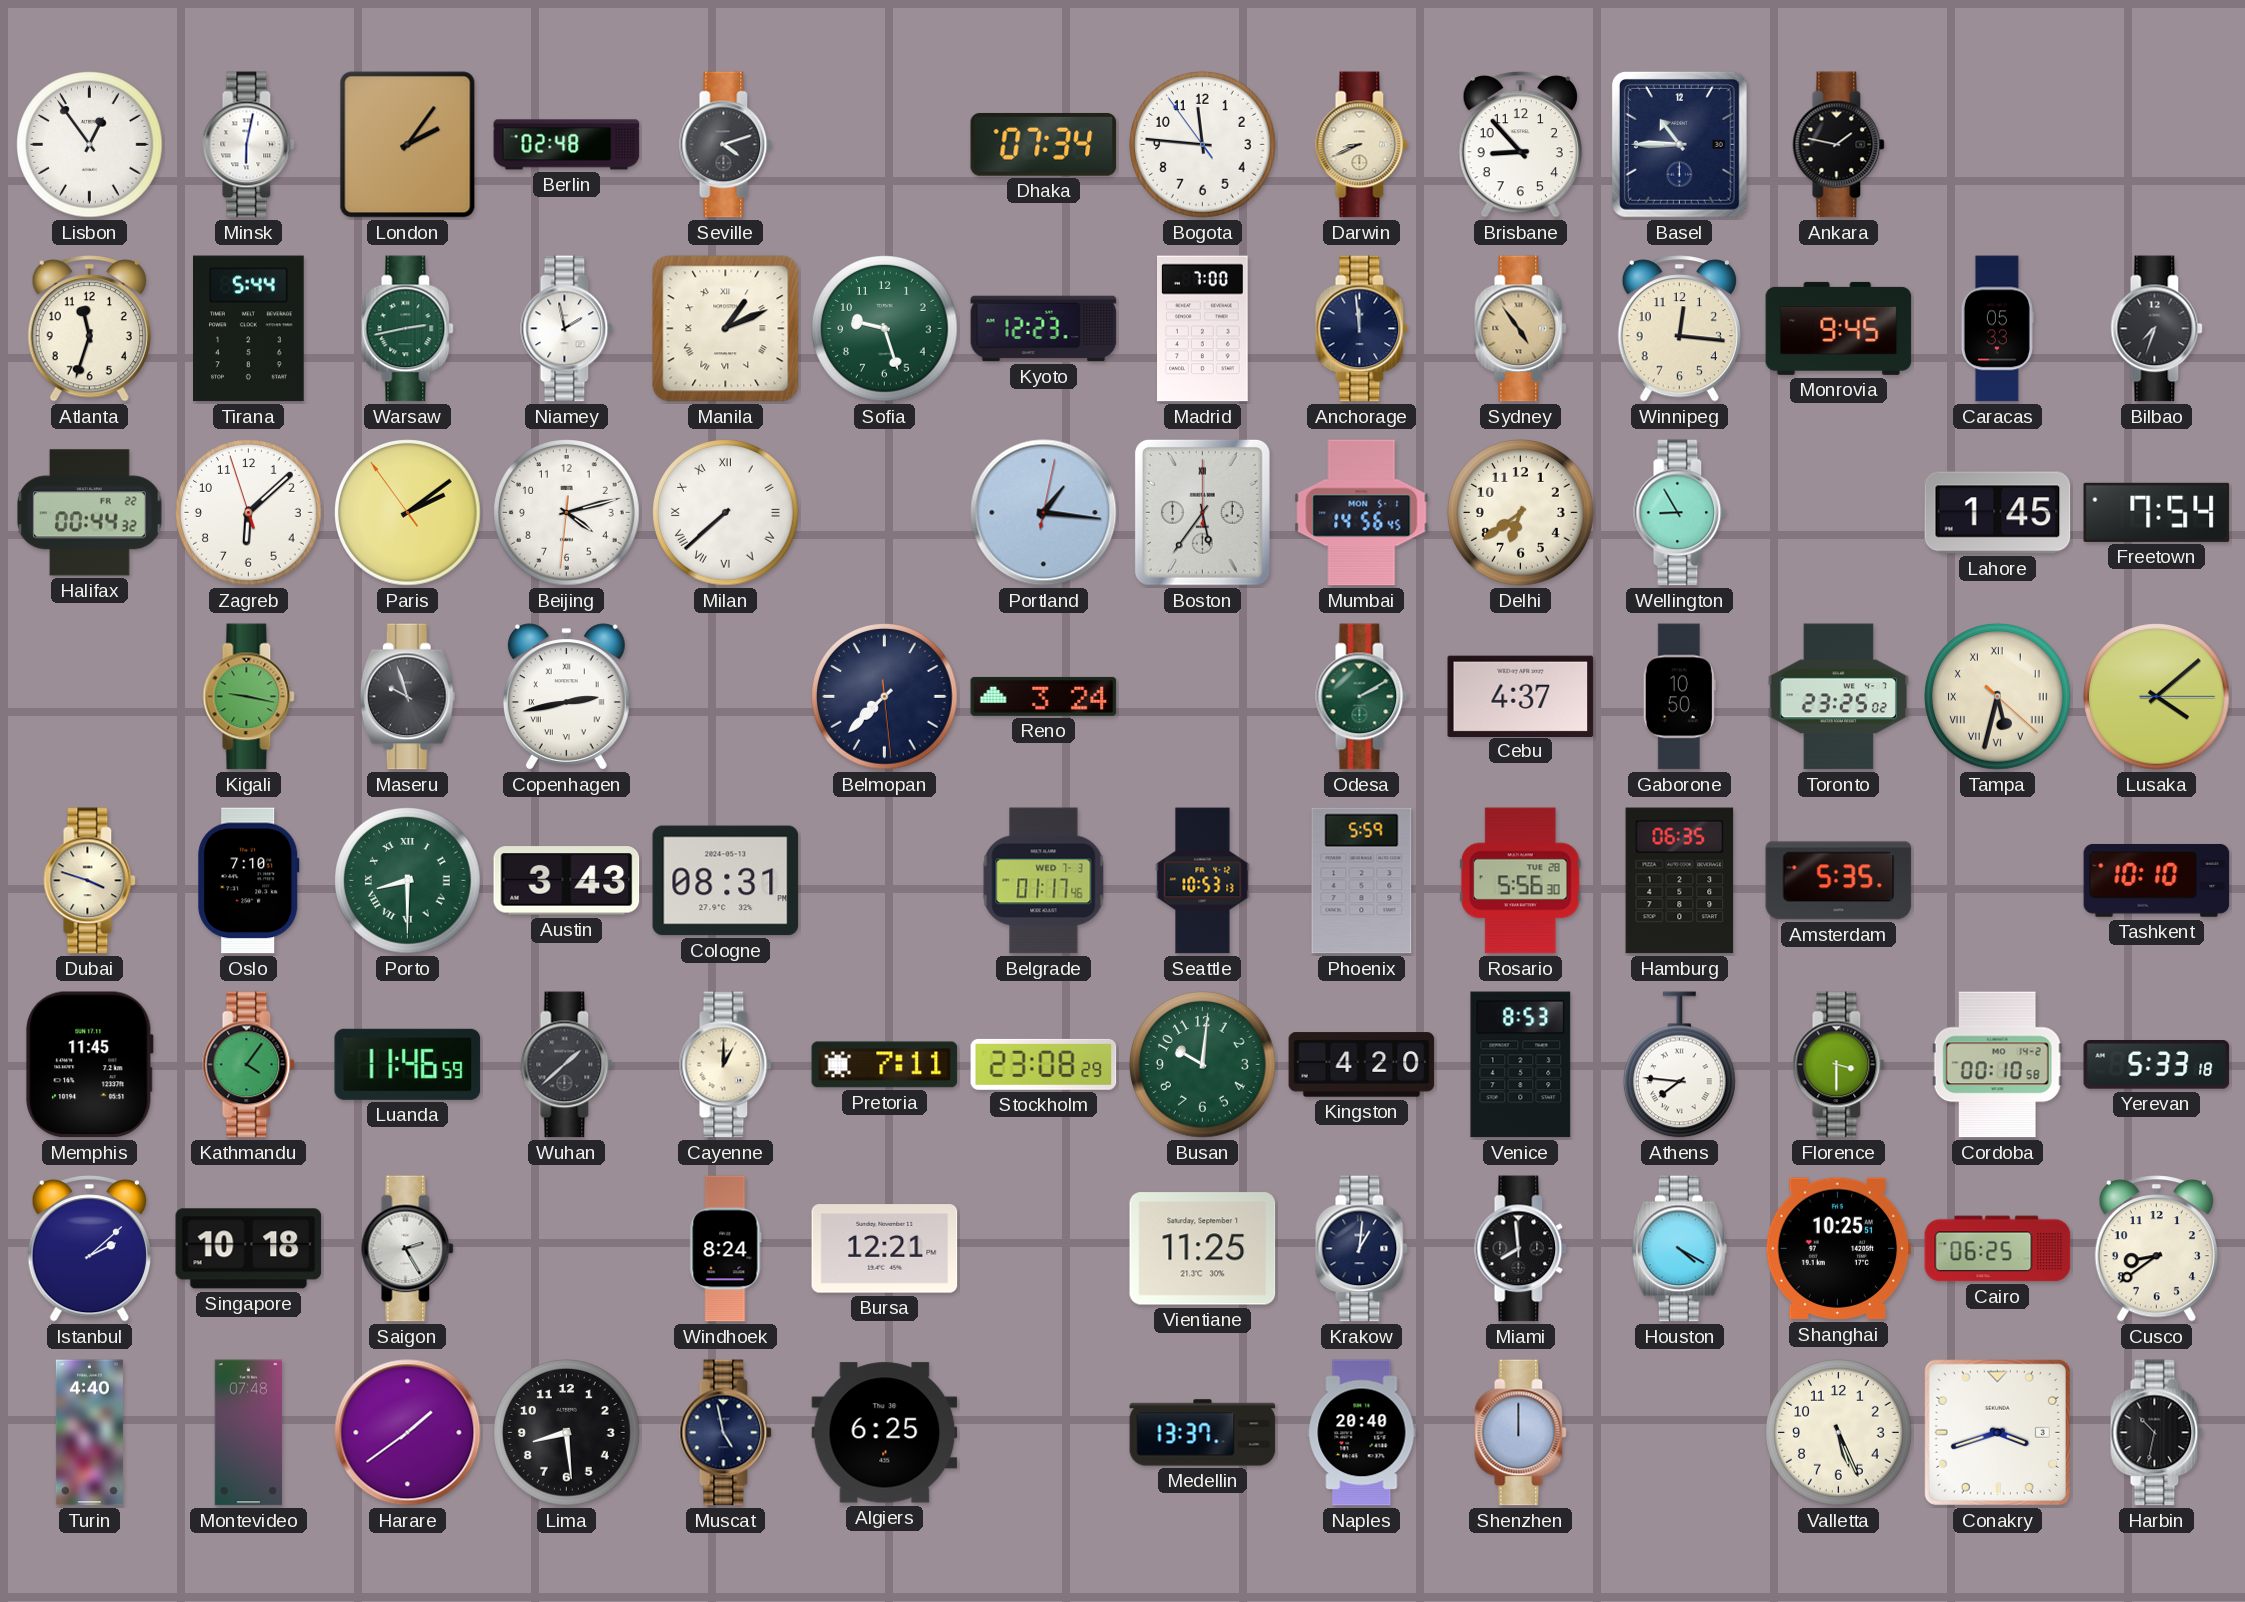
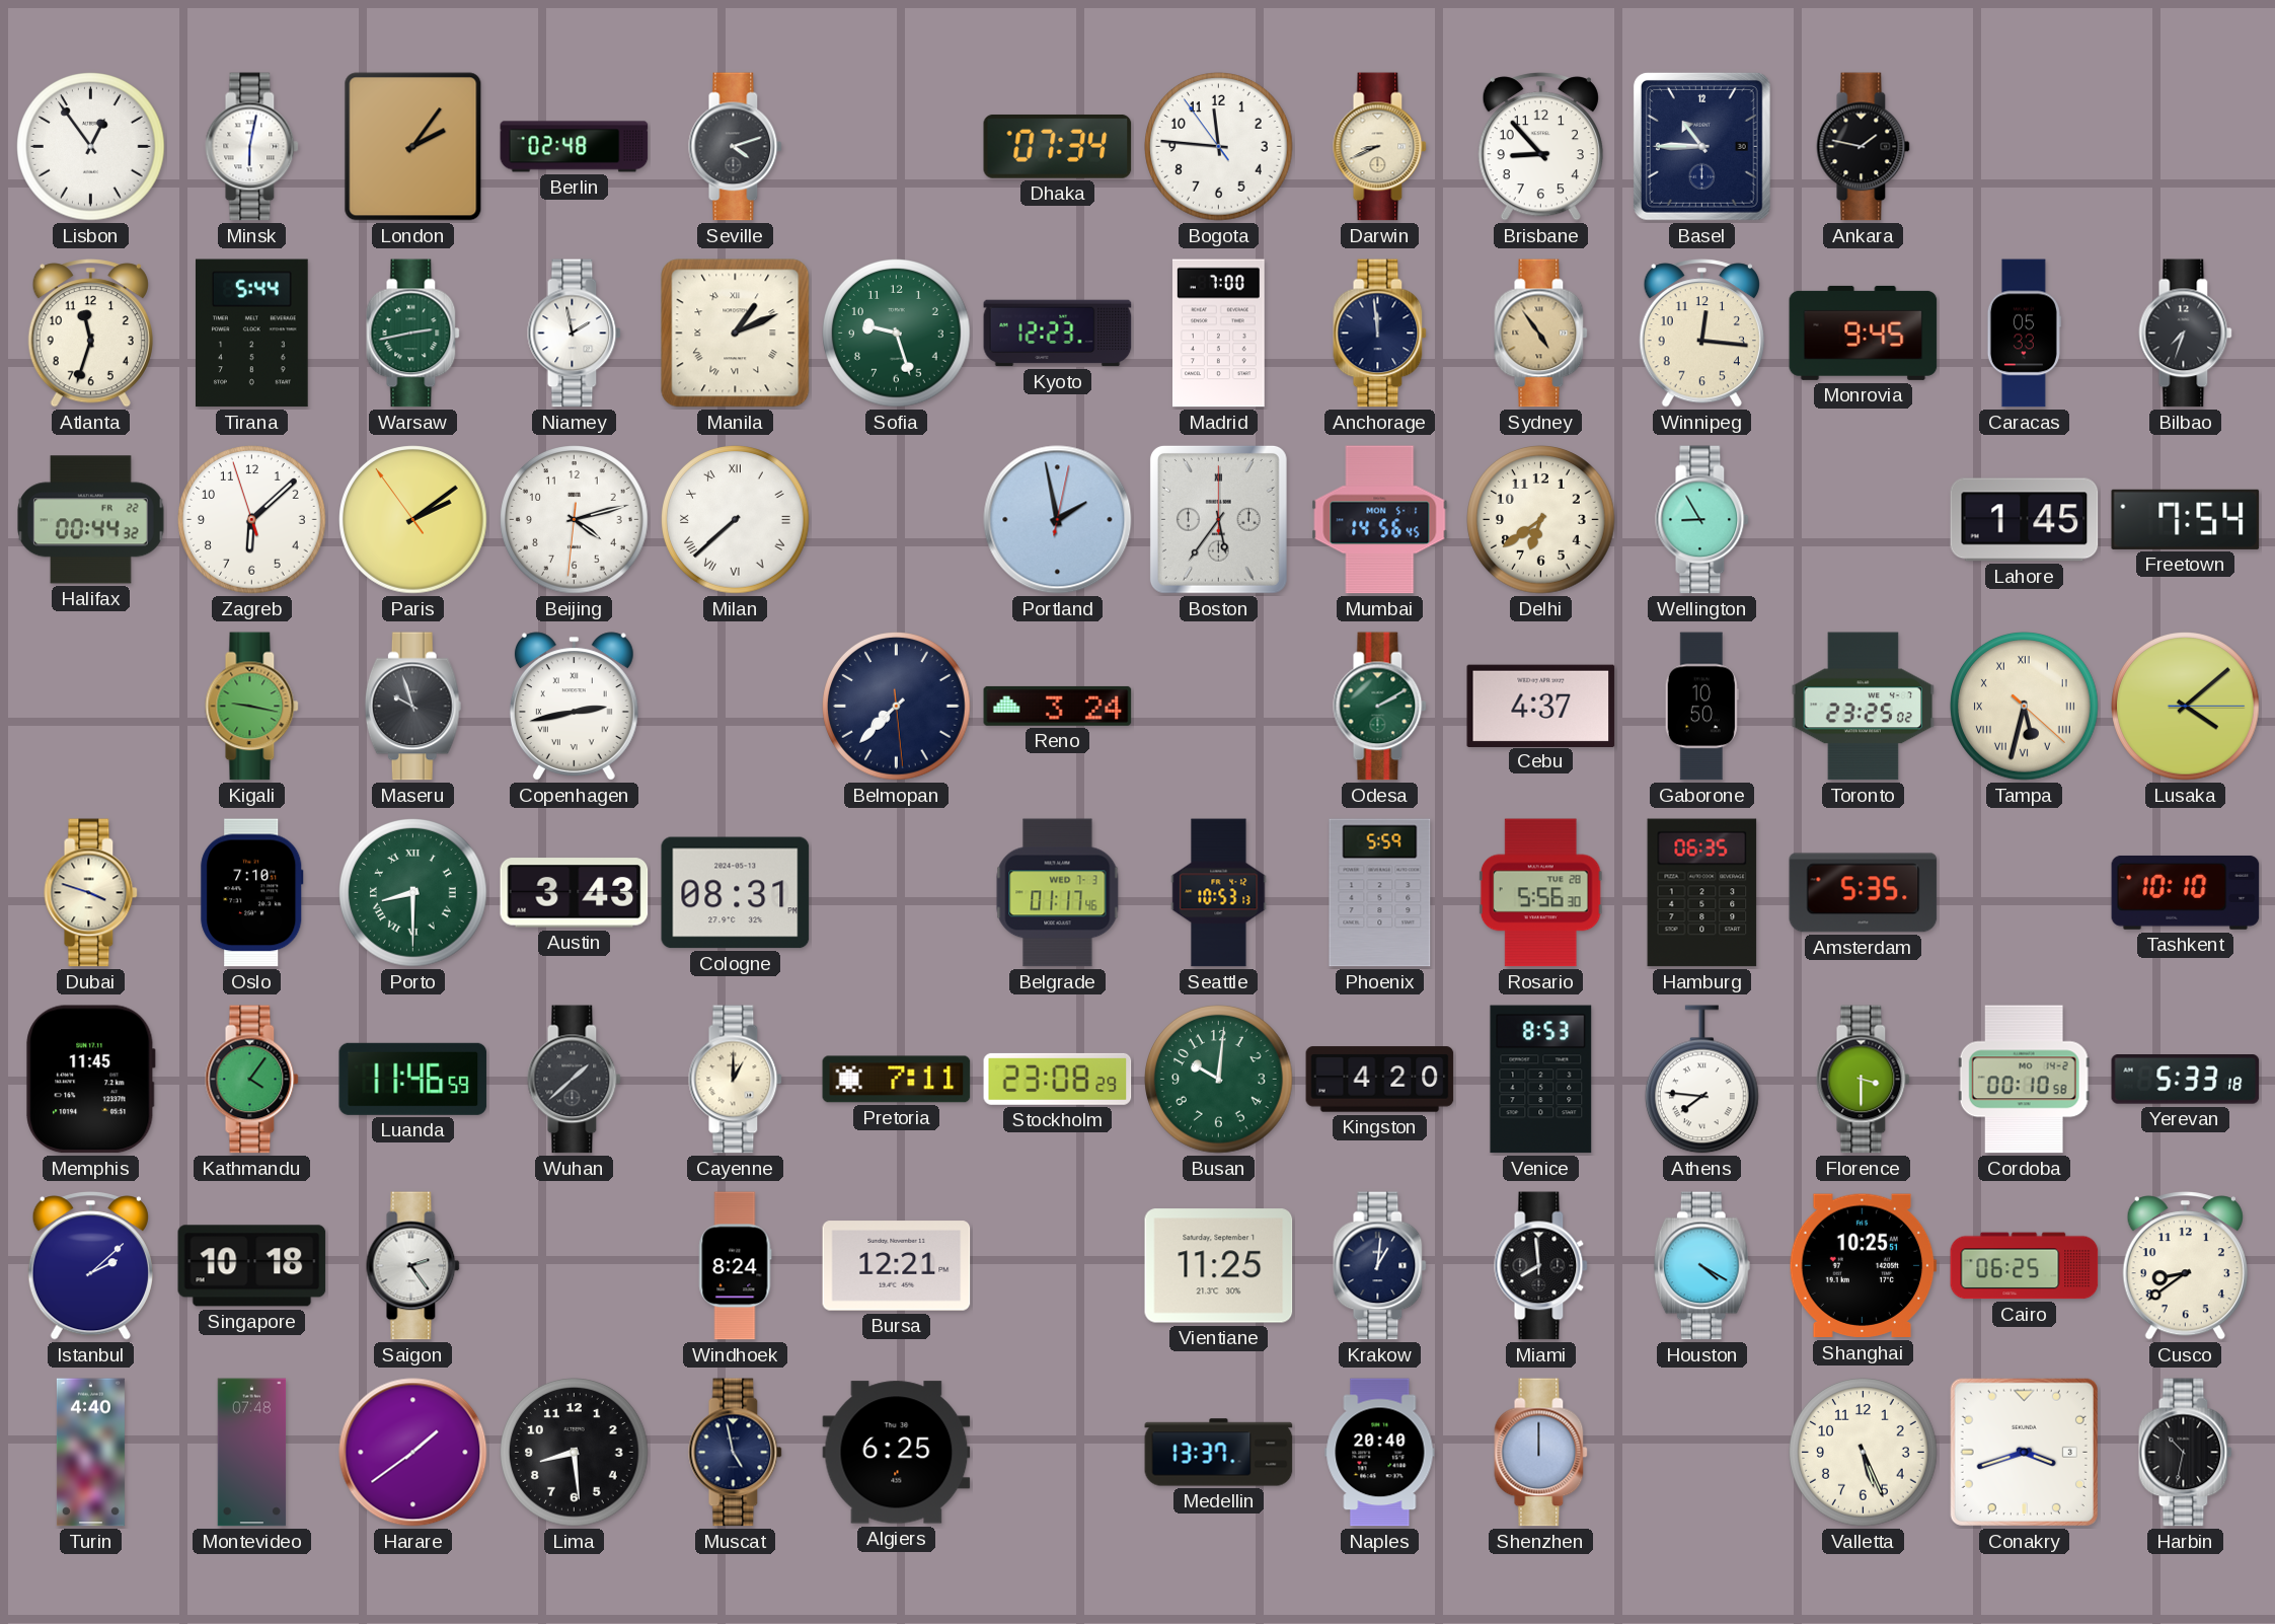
Portland: 1:16 -> 1:58
Saigon: 2:25 -> 2:24
